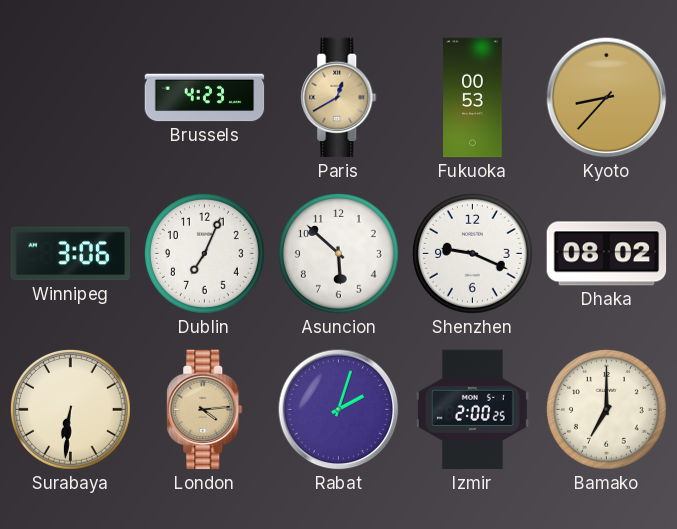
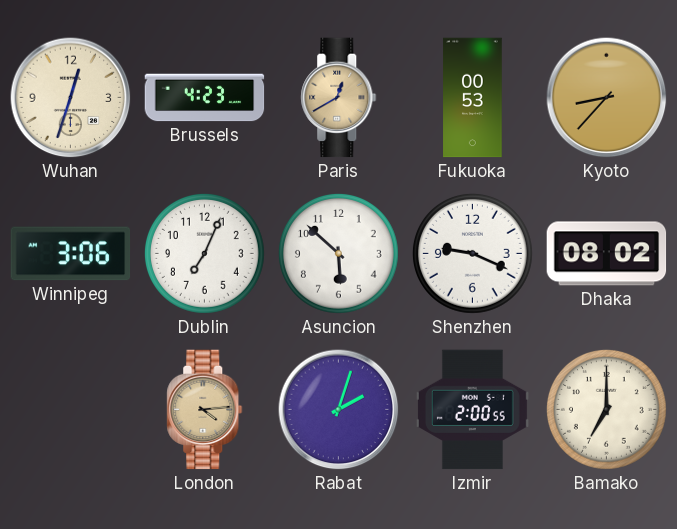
Wuhan: none -> 12:33
Surabaya: 6:31 -> none
Izmir: 2:00:25 -> 2:00:55
